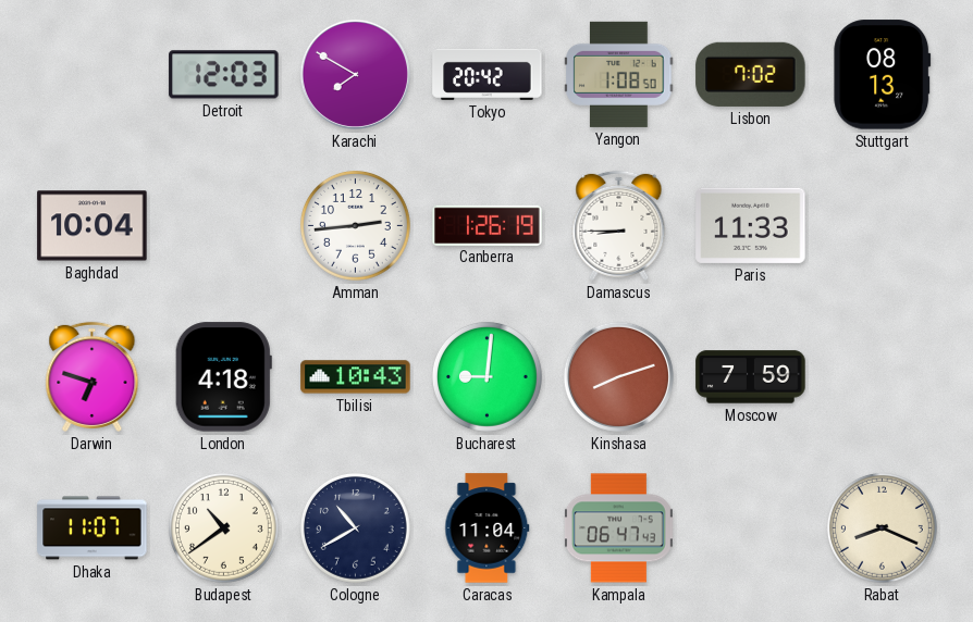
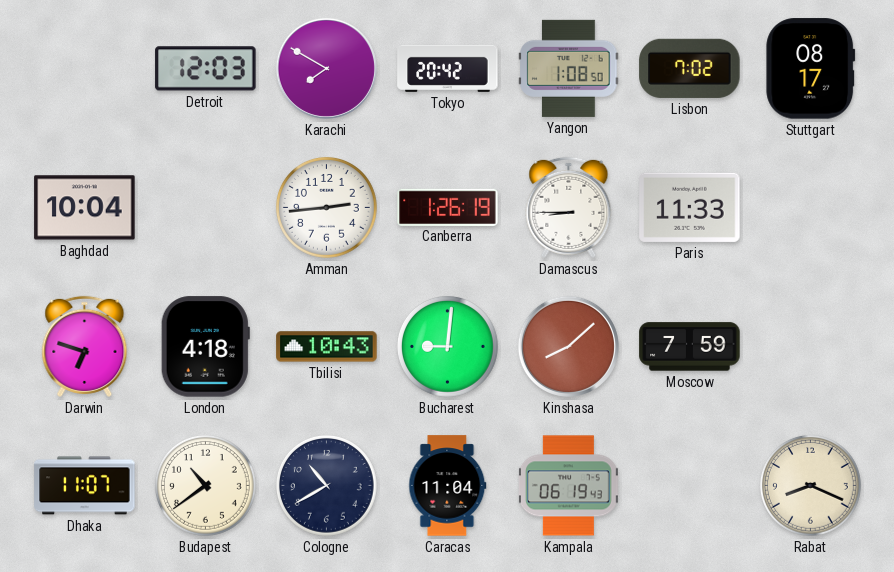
Stuttgart: 08:13 -> 08:17
Kinshasa: 8:12 -> 8:08
Kampala: 06:47 -> 06:19
